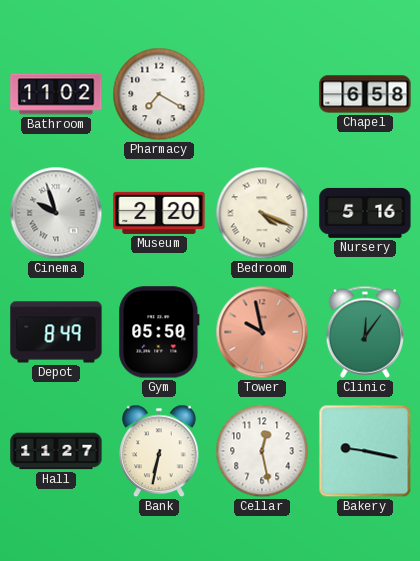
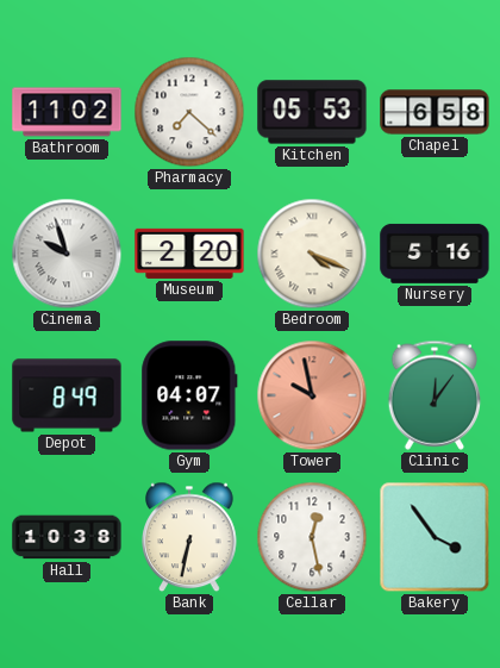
Pharmacy: 7:20 -> 7:22
Kitchen: none -> 05:53
Gym: 05:50 -> 04:07
Hall: 11:27 -> 10:38
Bakery: 9:17 -> 3:54
